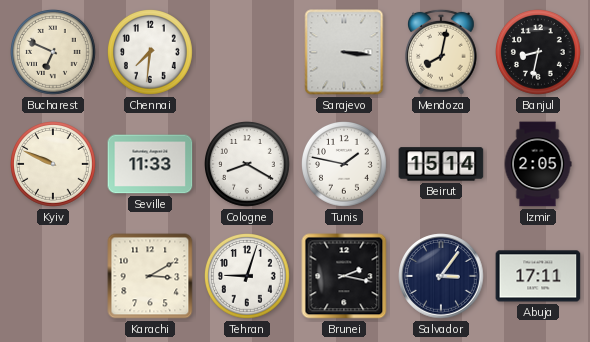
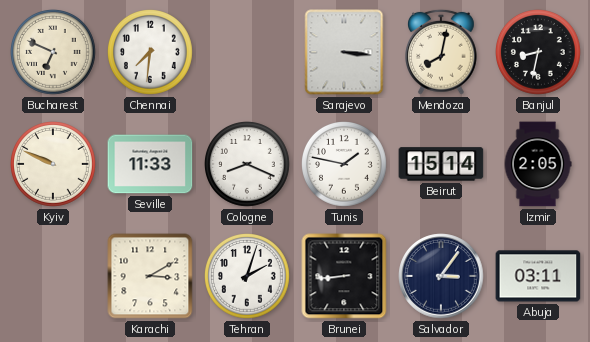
Cologne: 8:20 -> 8:19
Tehran: 9:03 -> 2:03
Brunei: 2:17 -> 8:44
Abuja: 17:11 -> 03:11
